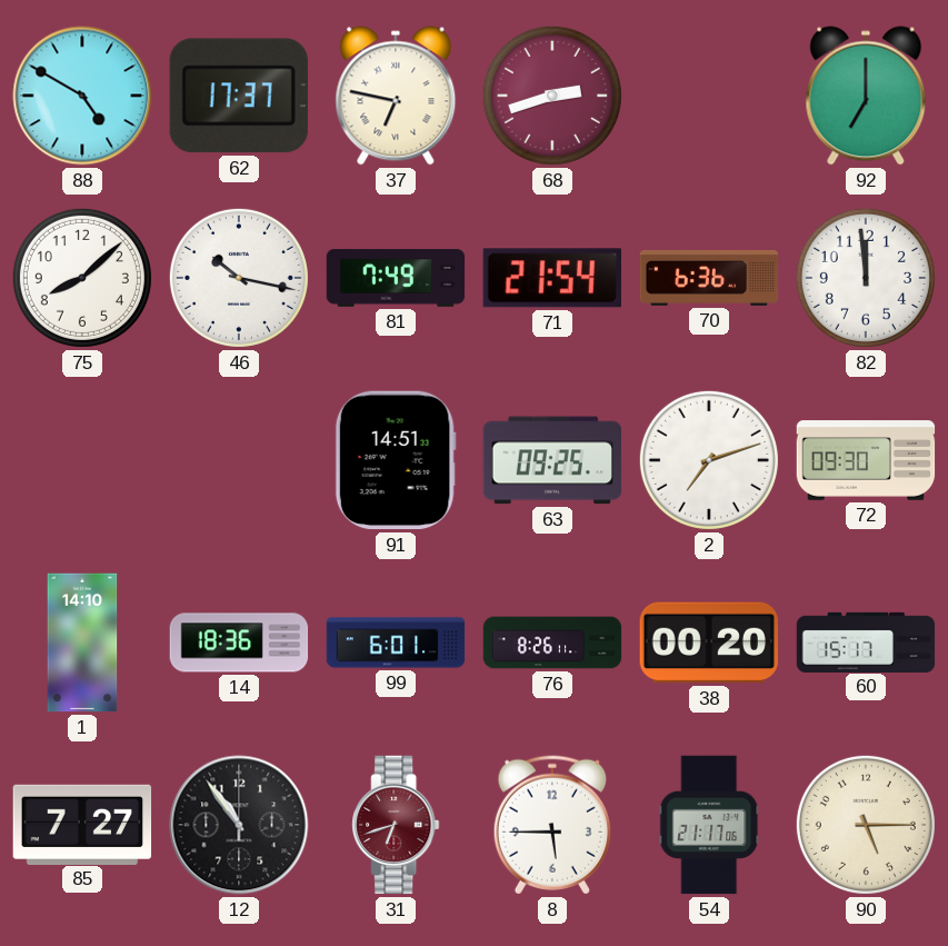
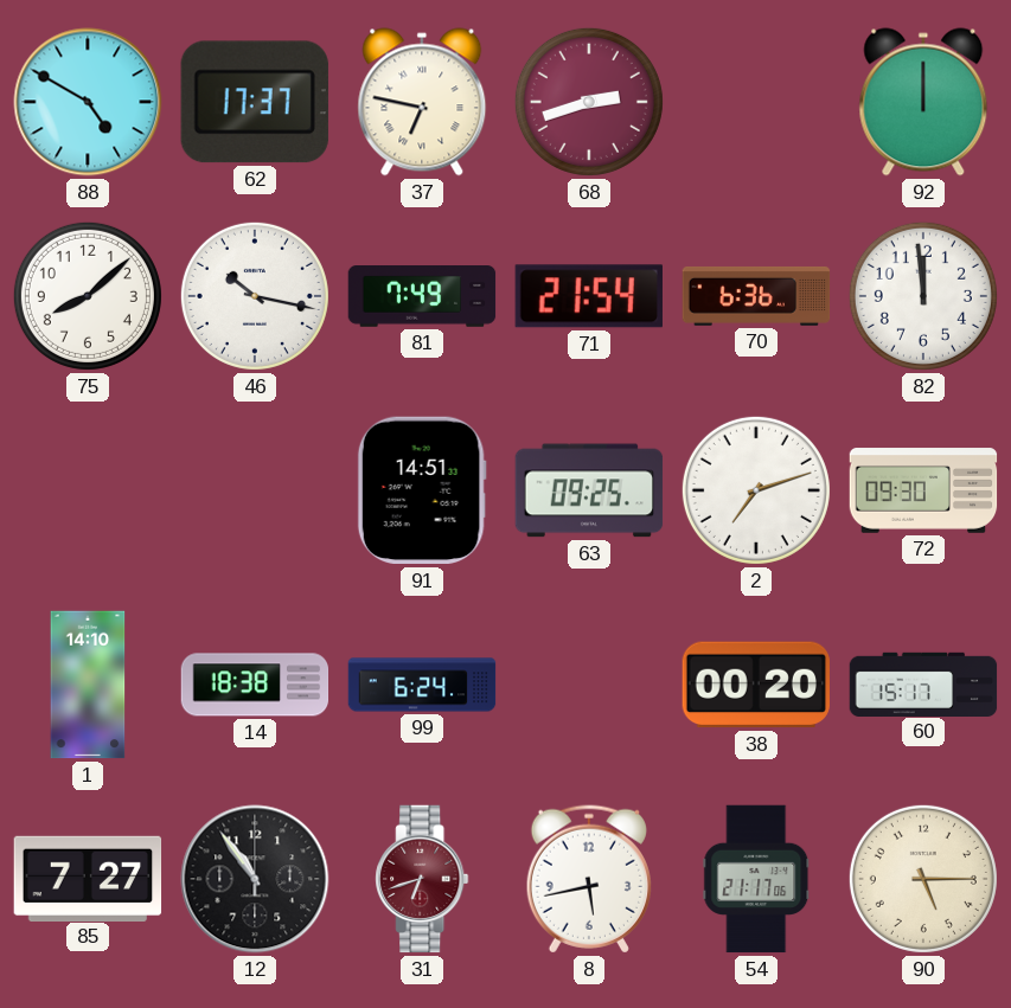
92: 7:00 -> 12:00
14: 18:36 -> 18:38
99: 6:01 -> 6:24
76: 8:26 -> none
8: 5:45 -> 5:43
